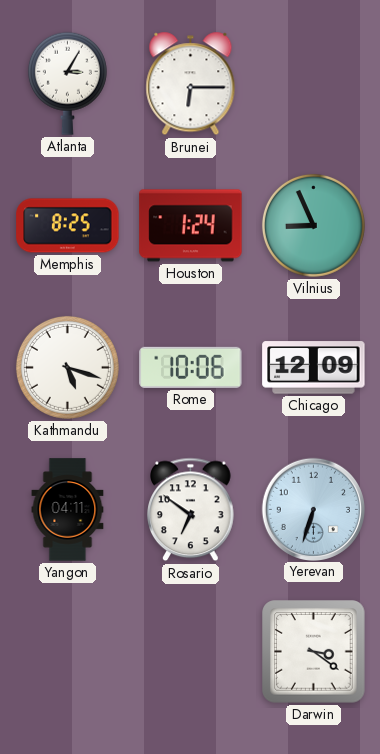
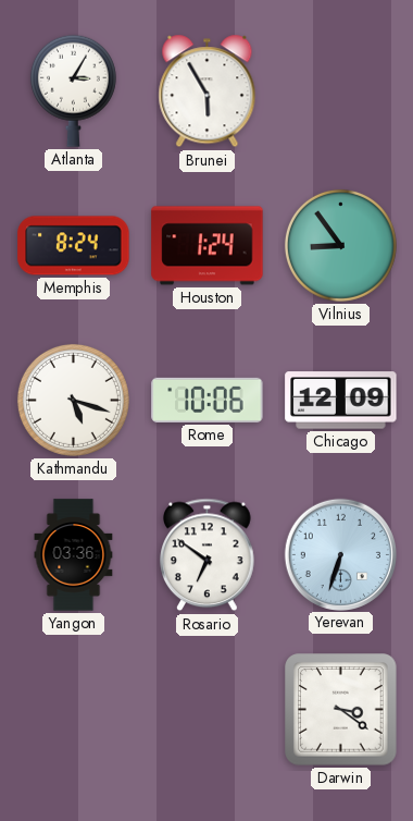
Brunei: 6:15 -> 5:55
Memphis: 8:25 -> 8:24
Vilnius: 8:56 -> 8:54
Yangon: 04:11 -> 03:36
